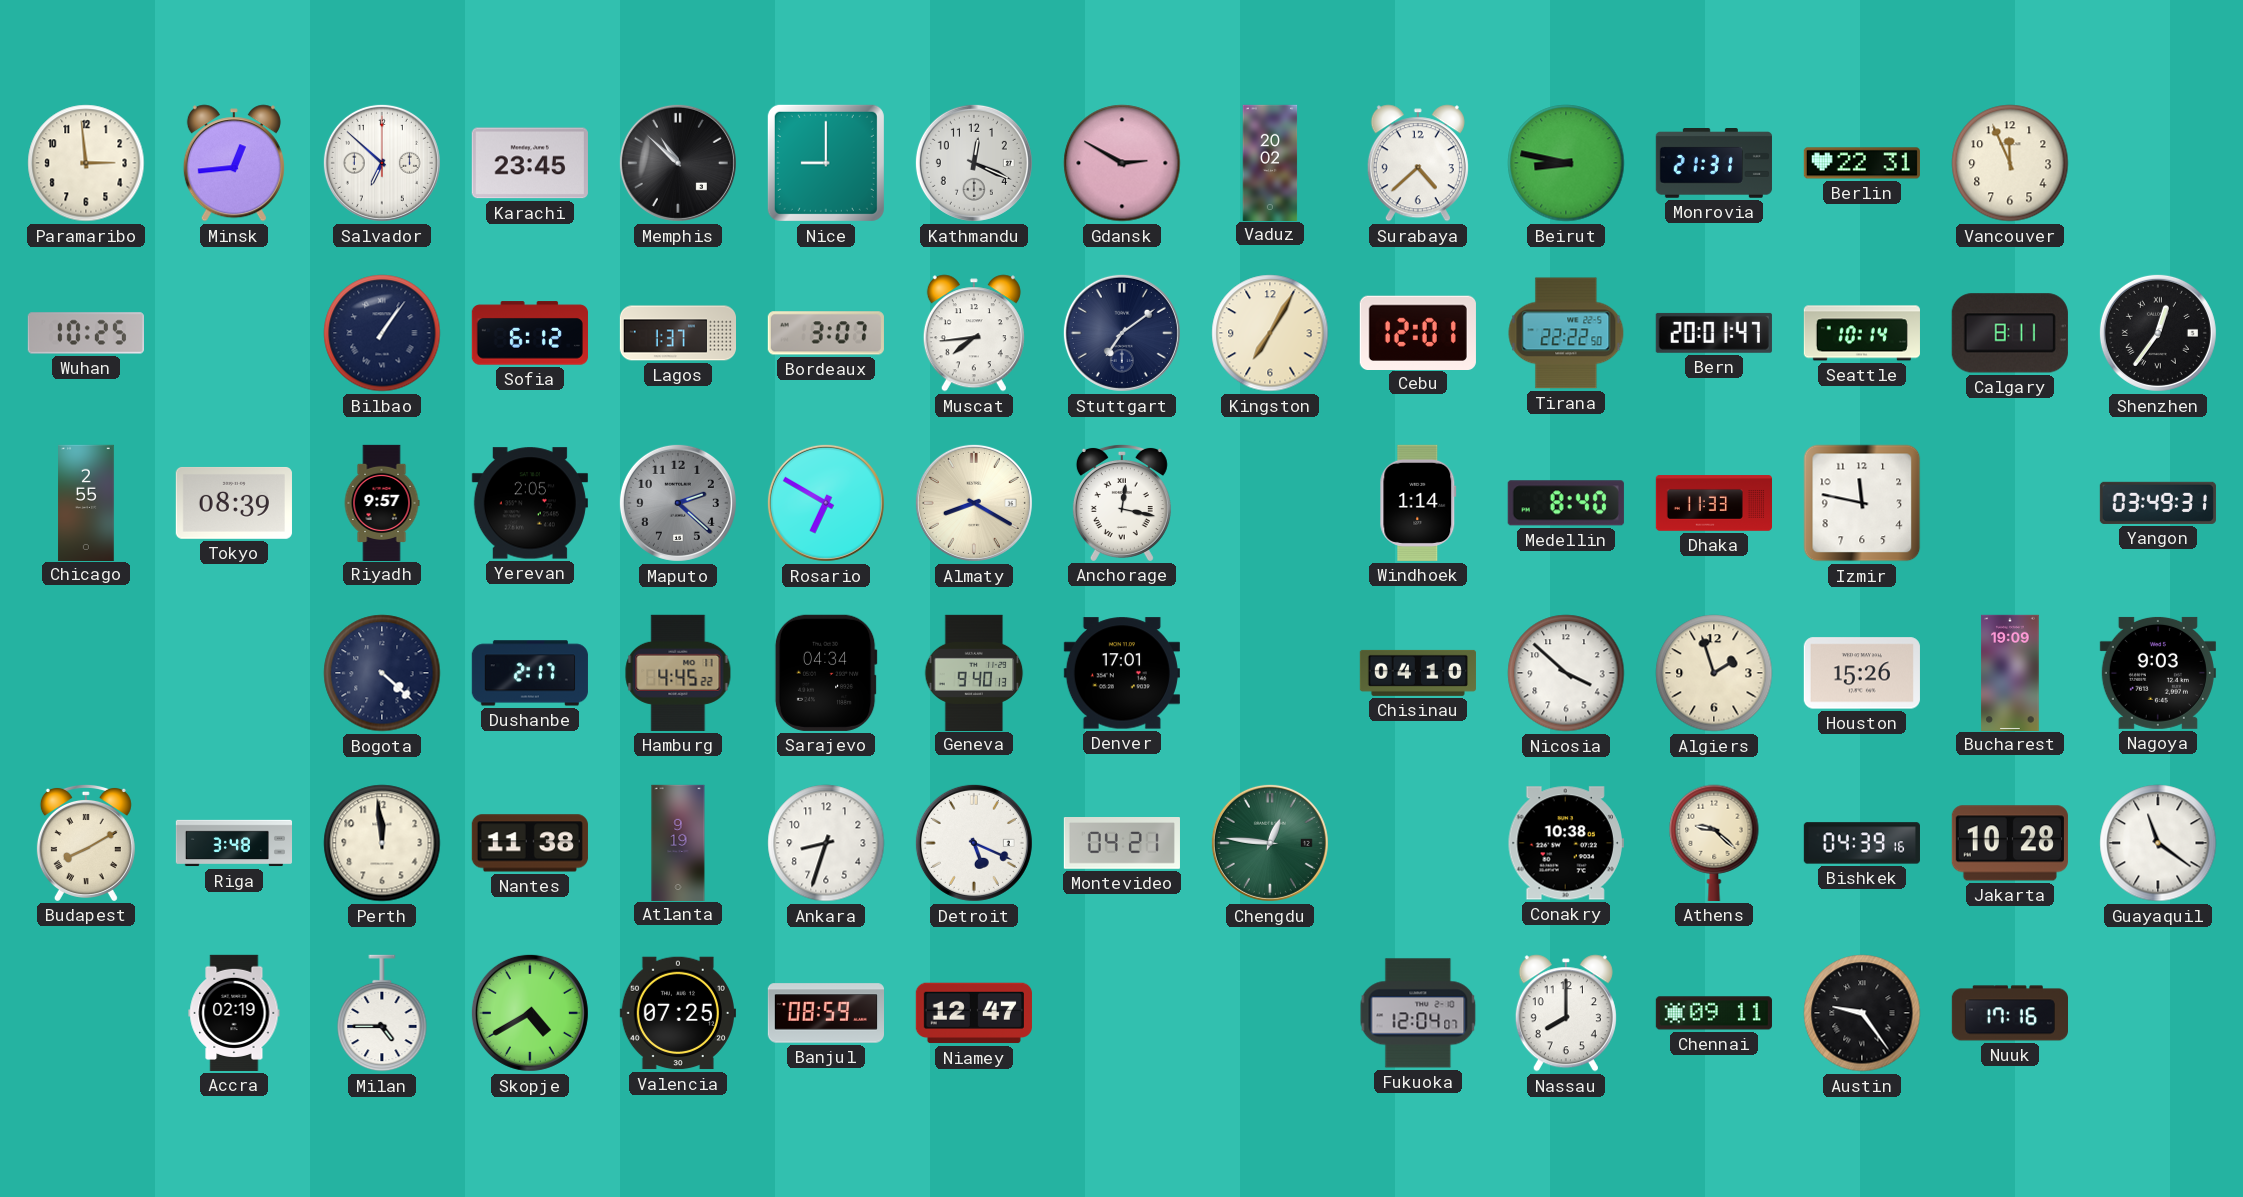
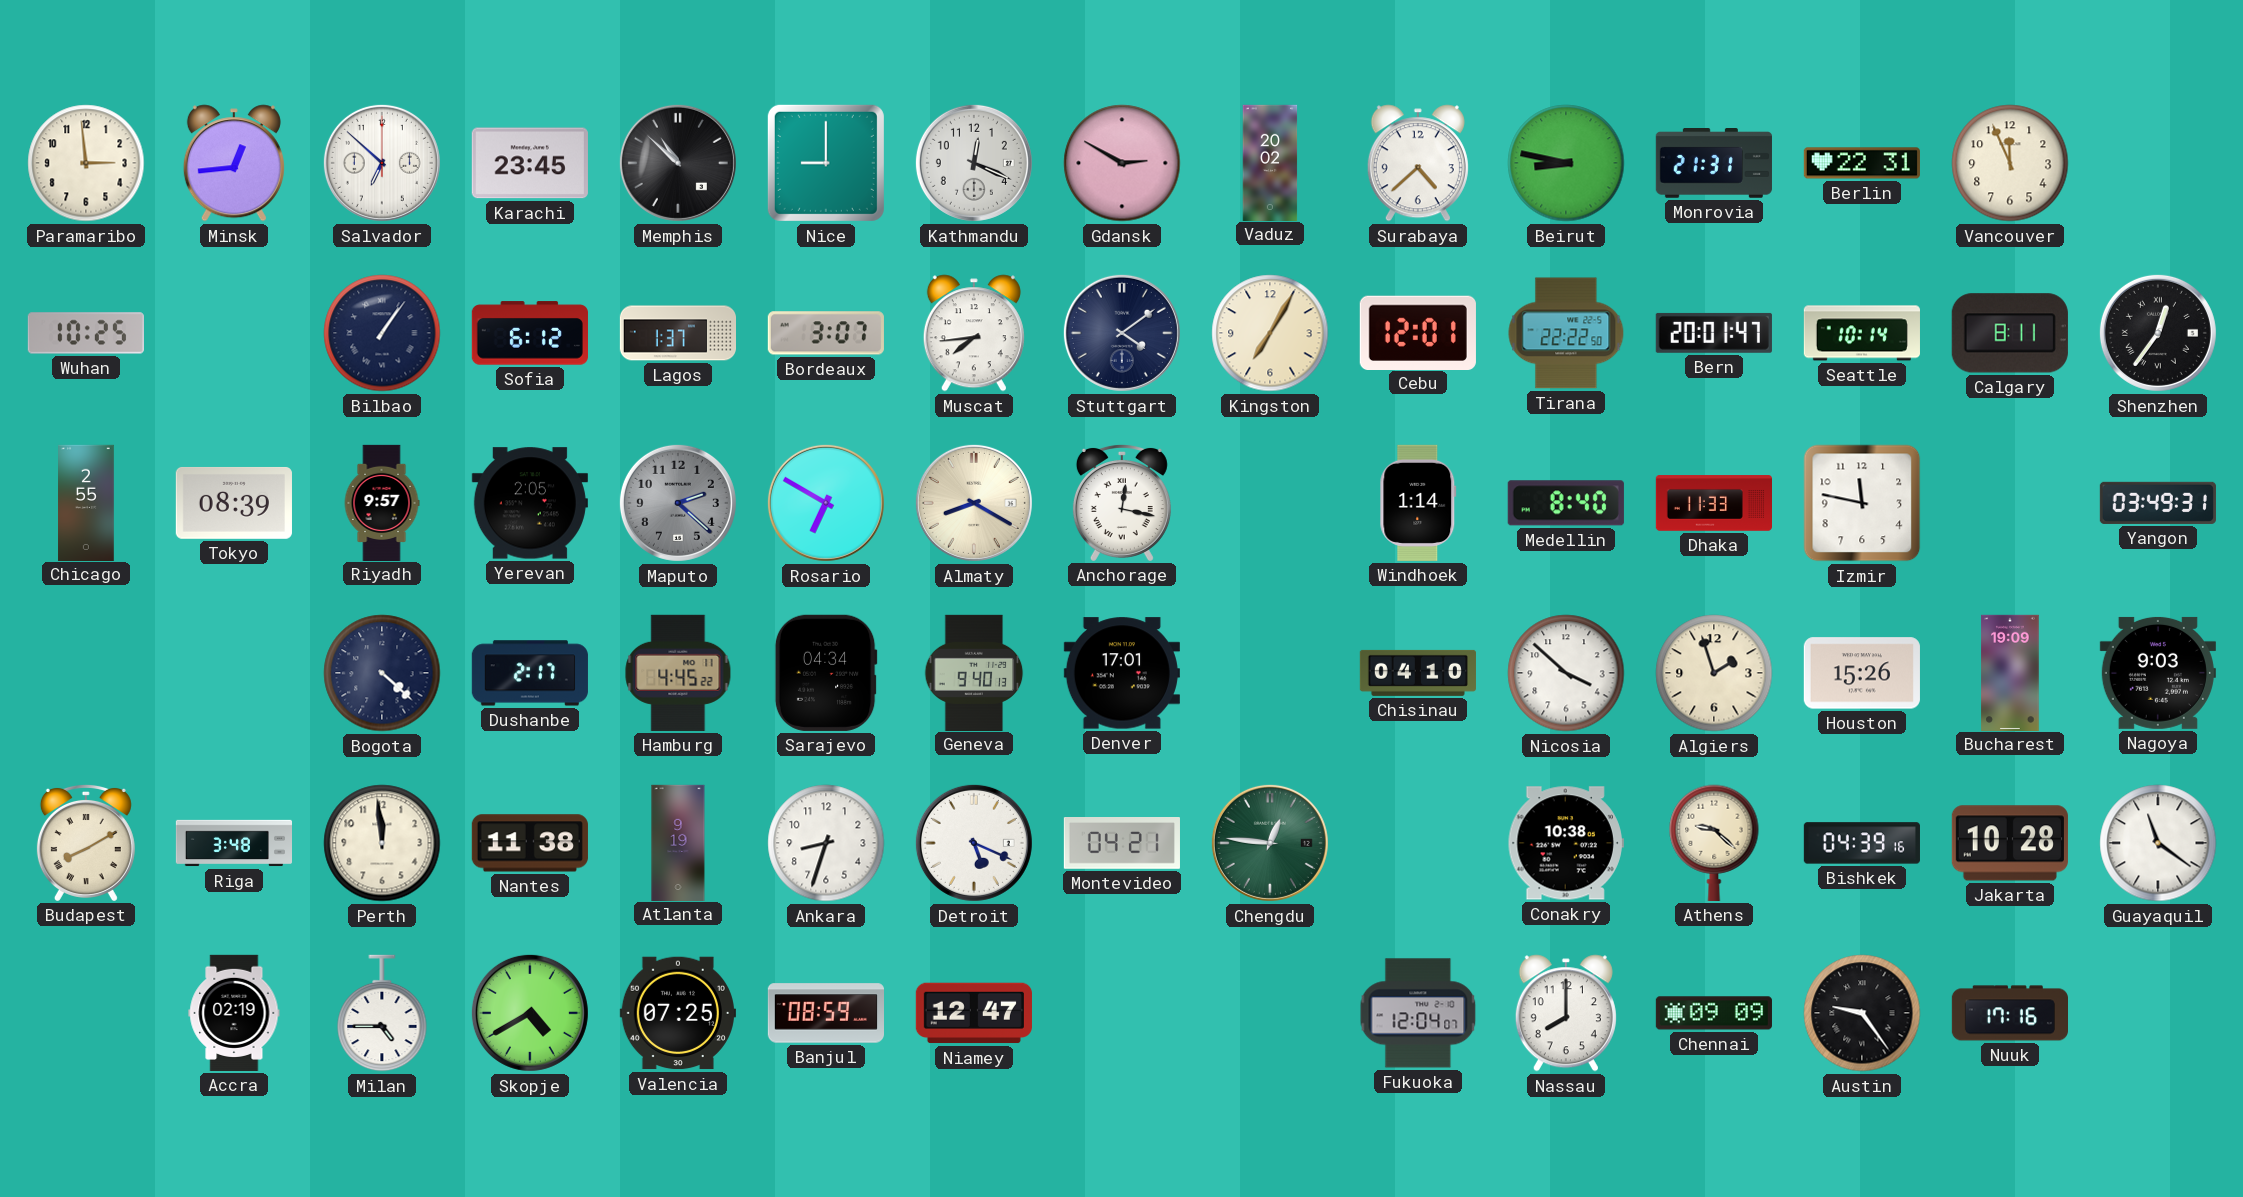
Stuttgart: 7:09 -> 4:09
Chennai: 09:11 -> 09:09
